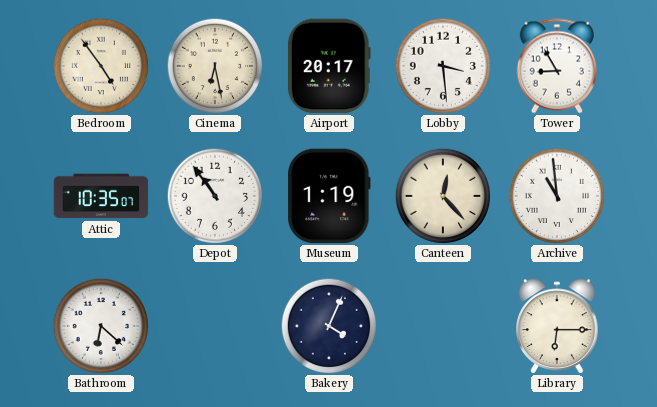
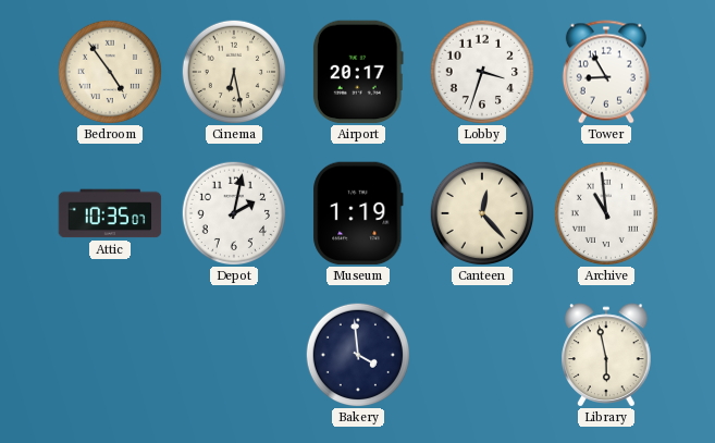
Lobby: 3:29 -> 3:33
Depot: 10:54 -> 2:02
Bathroom: 6:22 -> none
Bakery: 4:04 -> 3:59
Library: 6:15 -> 5:58
